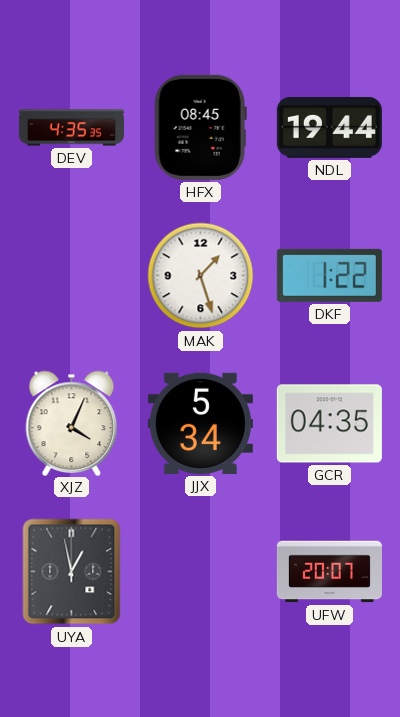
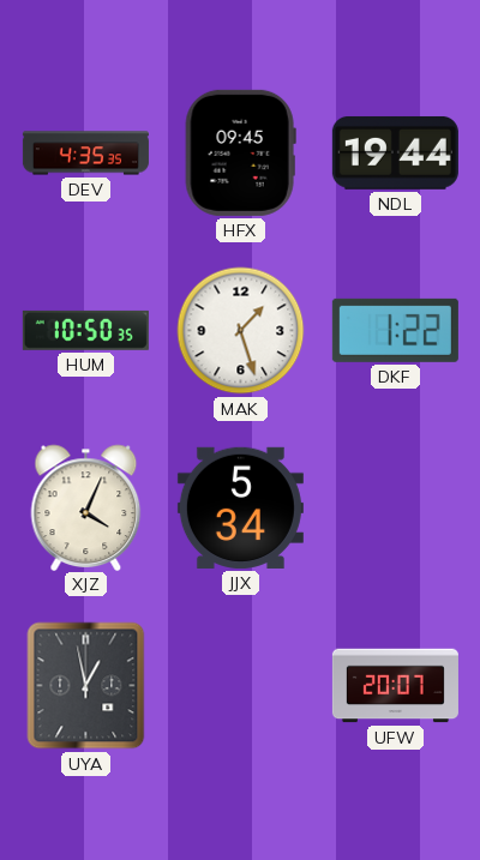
HFX: 08:45 -> 09:45
HUM: none -> 10:50
GCR: 04:35 -> none
